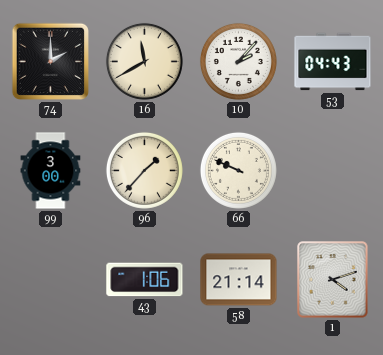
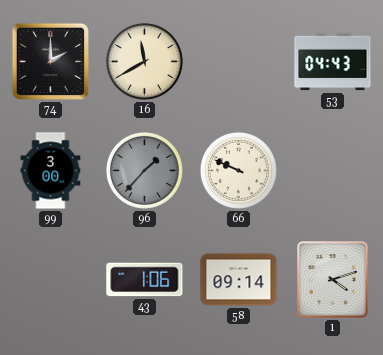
10: 2:07 -> none
96 dial: cream -> grey
58: 21:14 -> 09:14
